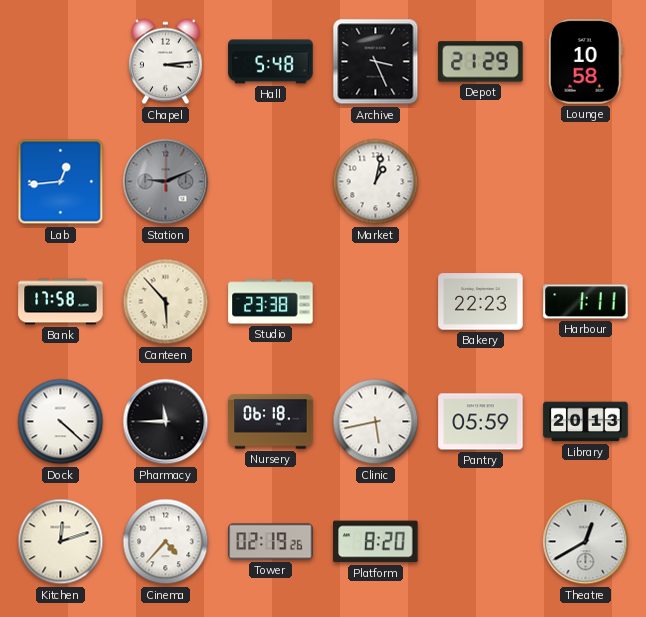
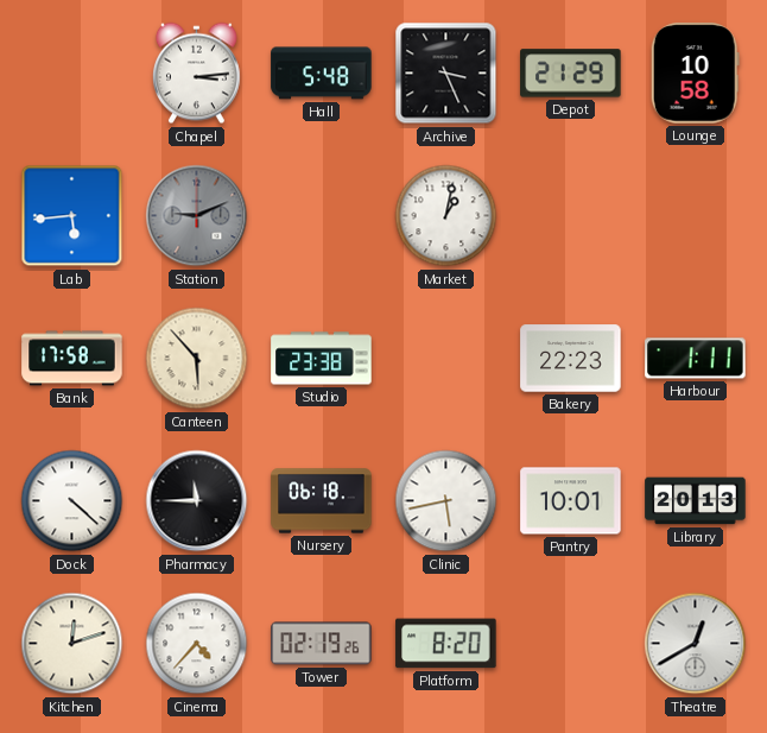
Lab: 12:44 -> 5:44
Pantry: 05:59 -> 10:01
